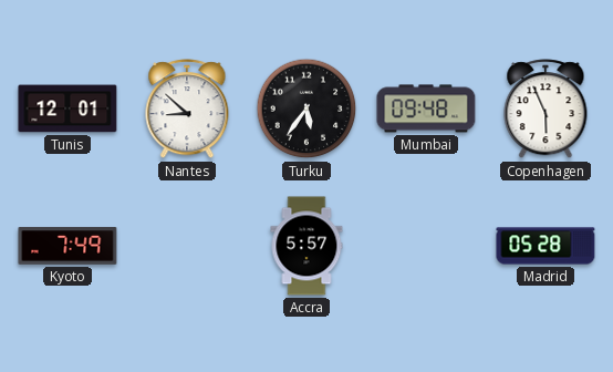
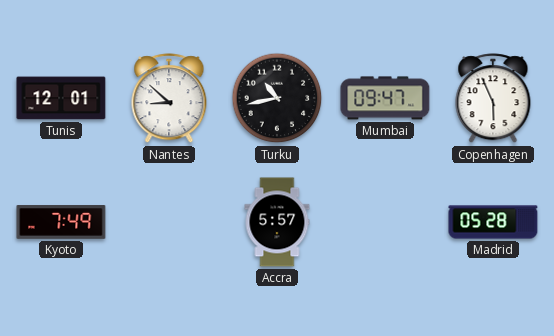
Turku: 5:36 -> 10:43
Mumbai: 09:48 -> 09:47
